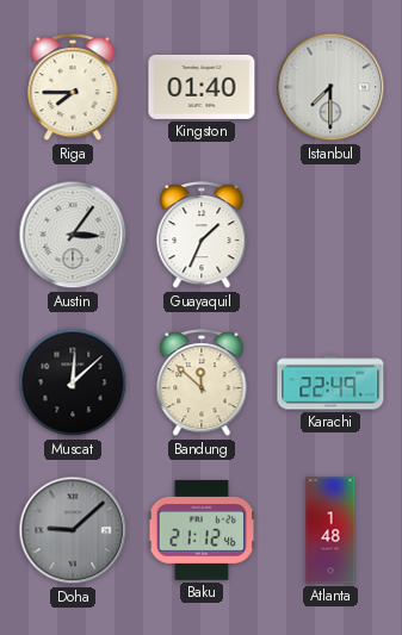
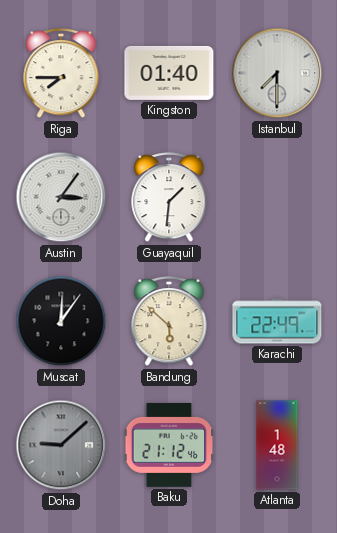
Guayaquil: 1:34 -> 1:31
Muscat: 12:08 -> 12:06
Bandung: 11:52 -> 5:52
